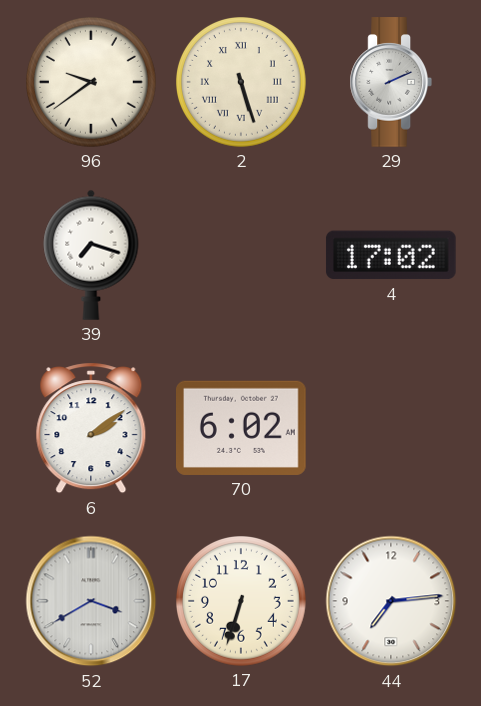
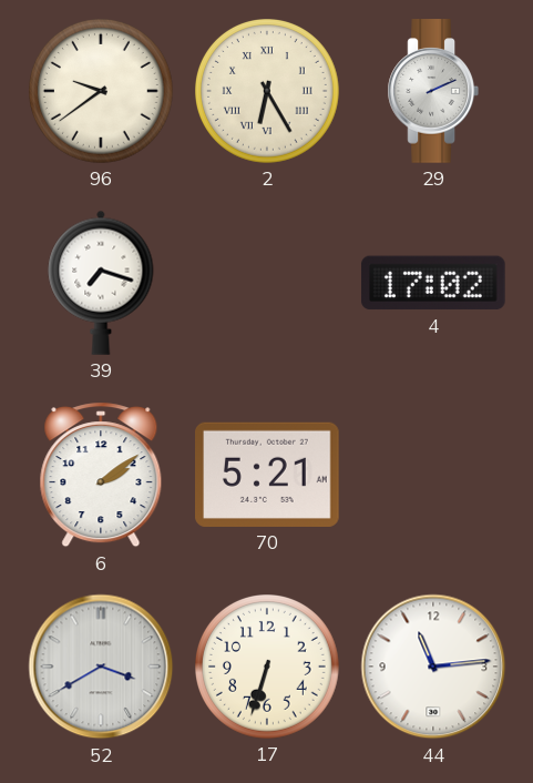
2: 5:27 -> 6:25
70: 6:02 -> 5:21
44: 7:14 -> 11:14
